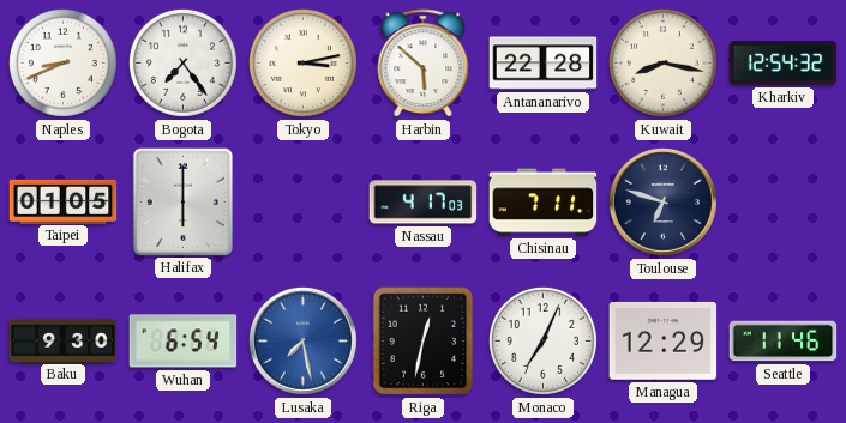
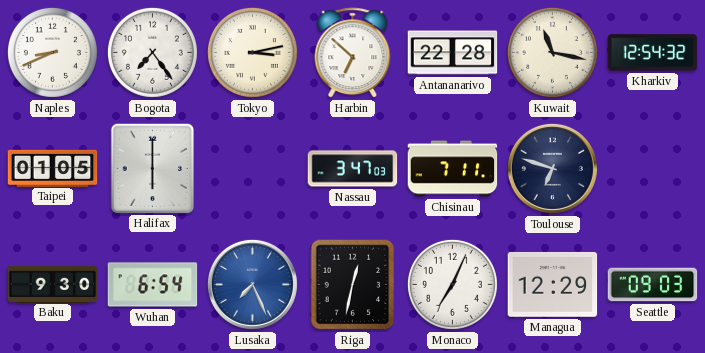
Harbin: 5:52 -> 6:52
Kuwait: 8:17 -> 11:17
Nassau: 4:17 -> 3:47
Lusaka: 7:28 -> 7:26
Seattle: 11:46 -> 09:03
